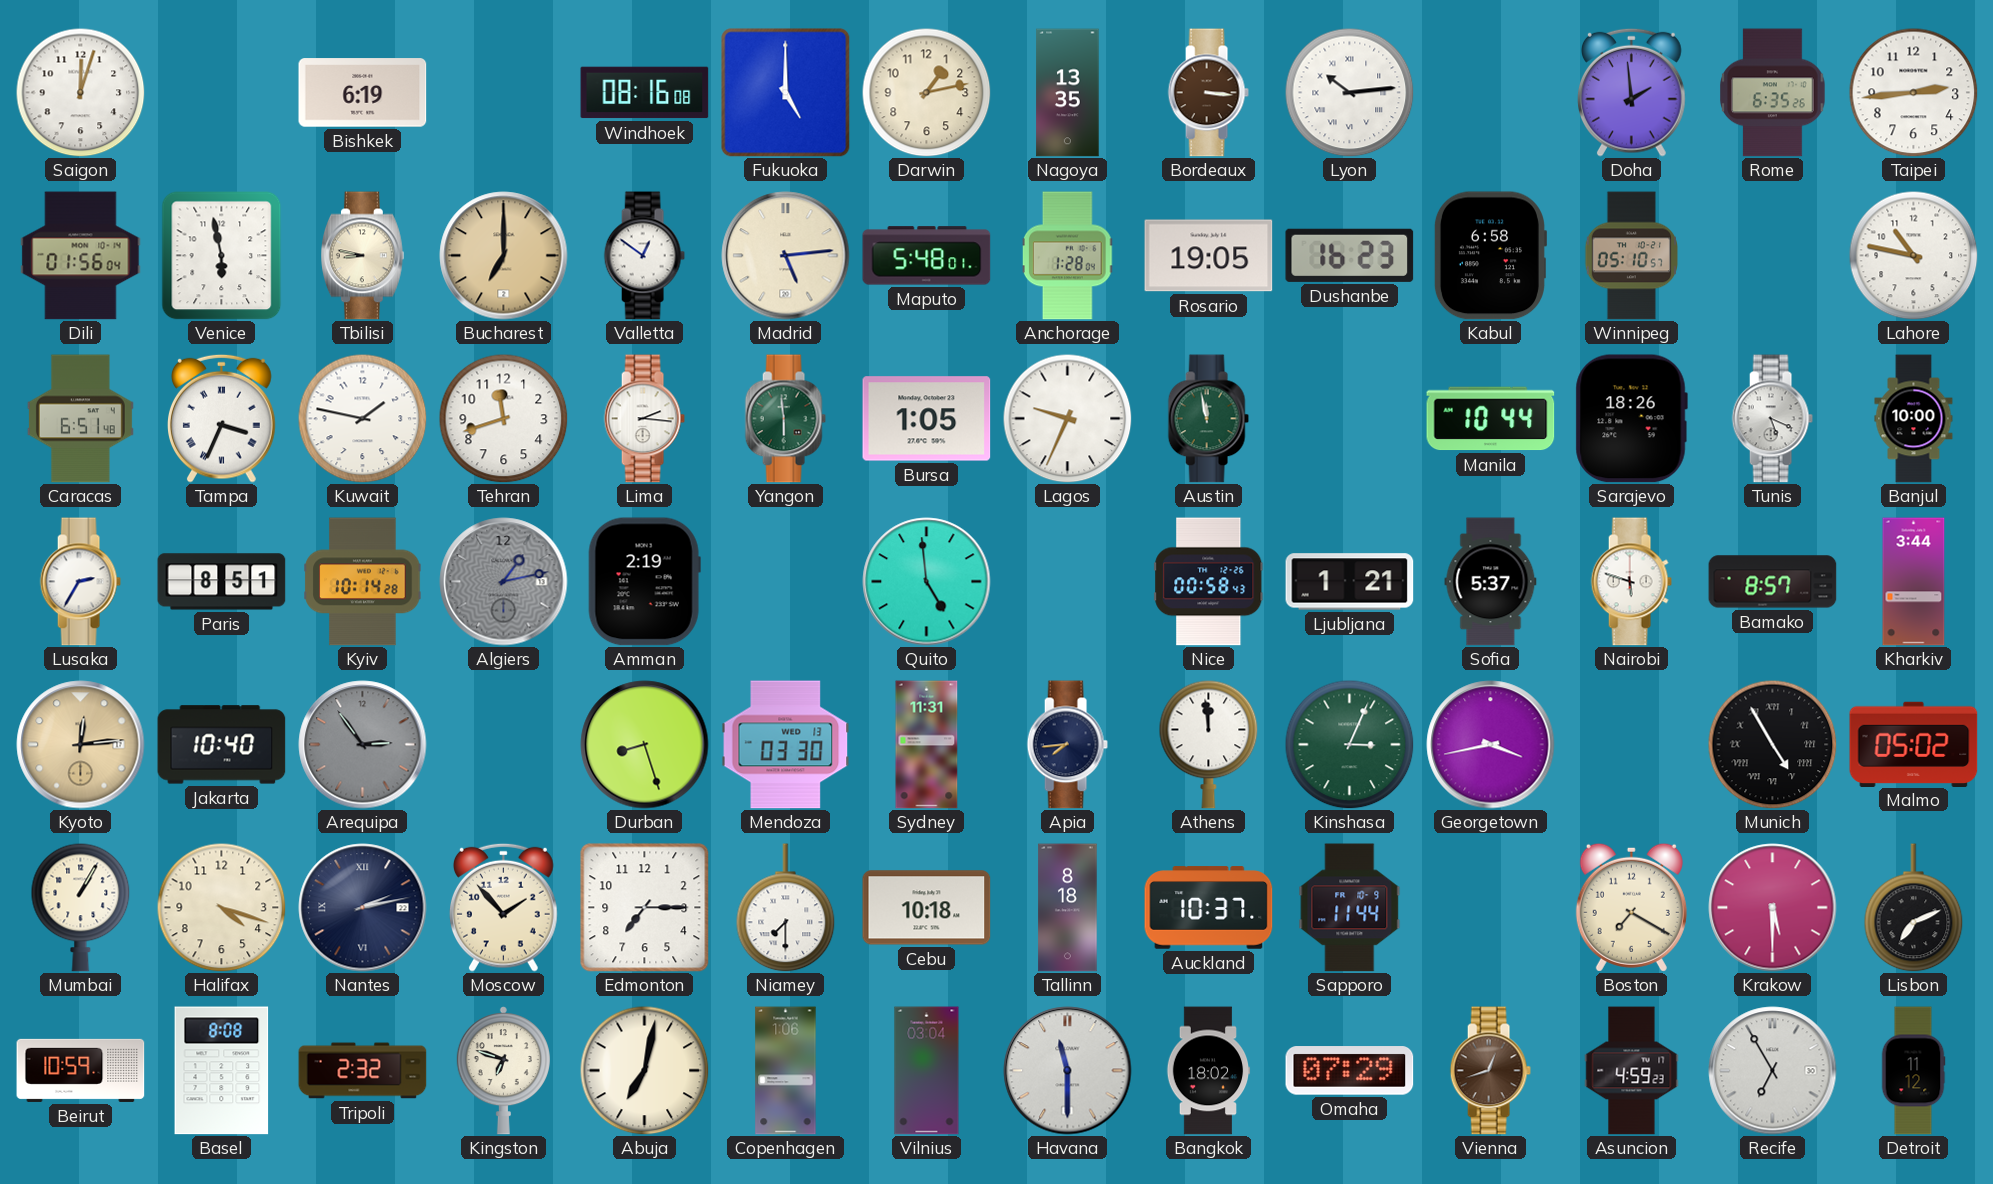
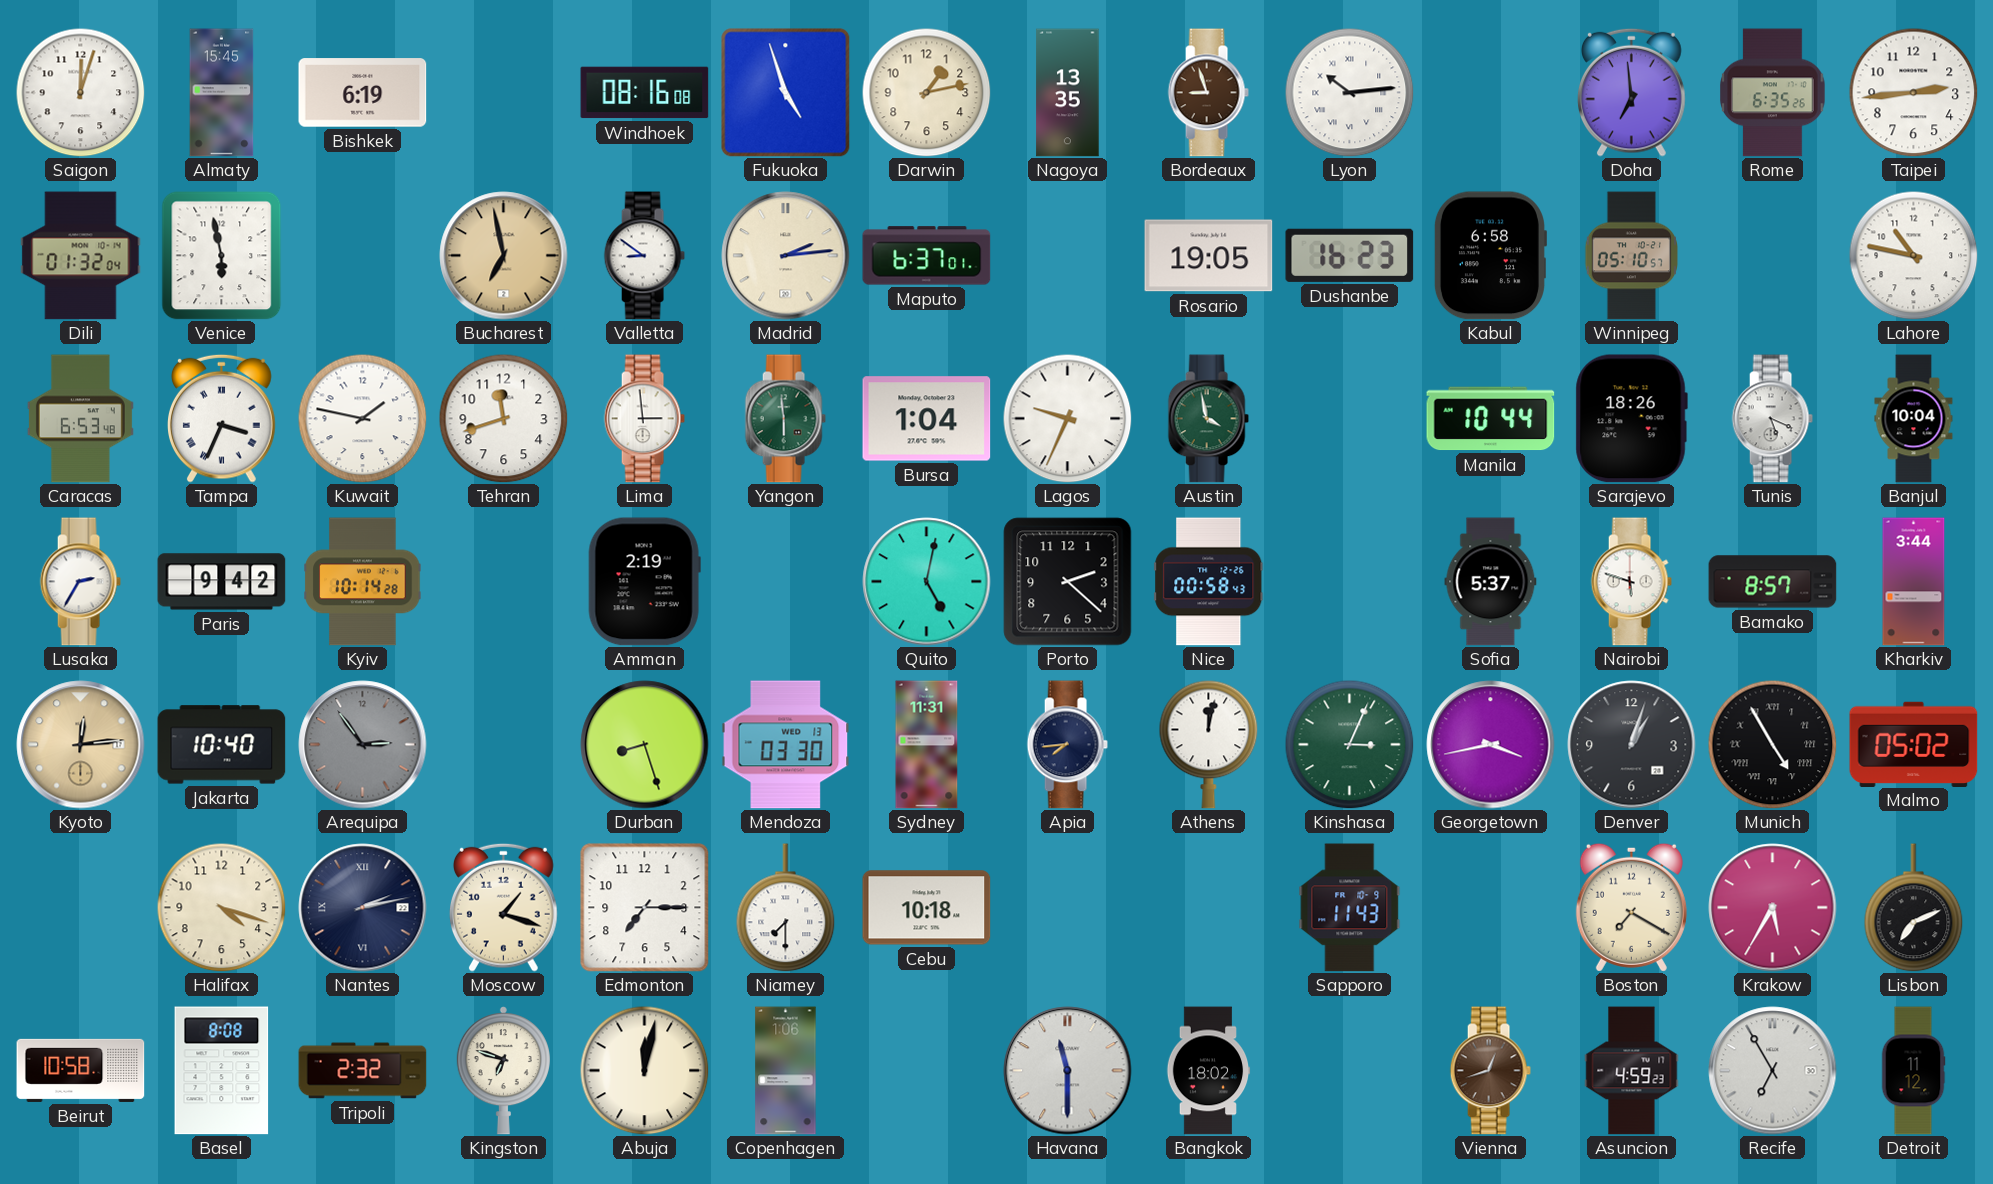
Almaty: none -> 15:45
Fukuoka: 5:00 -> 4:57
Bordeaux: 3:16 -> 8:57
Doha: 1:59 -> 6:59
Dili: 01:56 -> 01:32
Tbilisi: 8:47 -> none
Bucharest: 7:00 -> 6:58
Valletta: 12:51 -> 8:51
Madrid: 5:14 -> 2:14
Maputo: 5:48 -> 6:37
Anchorage: 1:28 -> none
Caracas: 6:51 -> 6:53
Lima: 2:16 -> 2:59
Bursa: 1:05 -> 1:04
Austin: 11:58 -> 3:58
Banjul: 10:00 -> 10:04
Paris: 8:51 -> 9:42
Algiers: 1:13 -> none
Quito: 4:59 -> 5:02
Porto: none -> 2:22
Ljubljana: 1:21 -> none
Athens: 11:59 -> 12:02
Denver: none -> 1:03
Mumbai: 1:05 -> none
Moscow: 1:53 -> 1:18
Tallinn: 8:18 -> none
Auckland: 10:37 -> none
Sapporo: 11:44 -> 11:43
Krakow: 5:30 -> 5:35
Beirut: 10:59 -> 10:58
Abuja: 7:02 -> 12:02
Vilnius: 03:04 -> none
Omaha: 07:29 -> none
